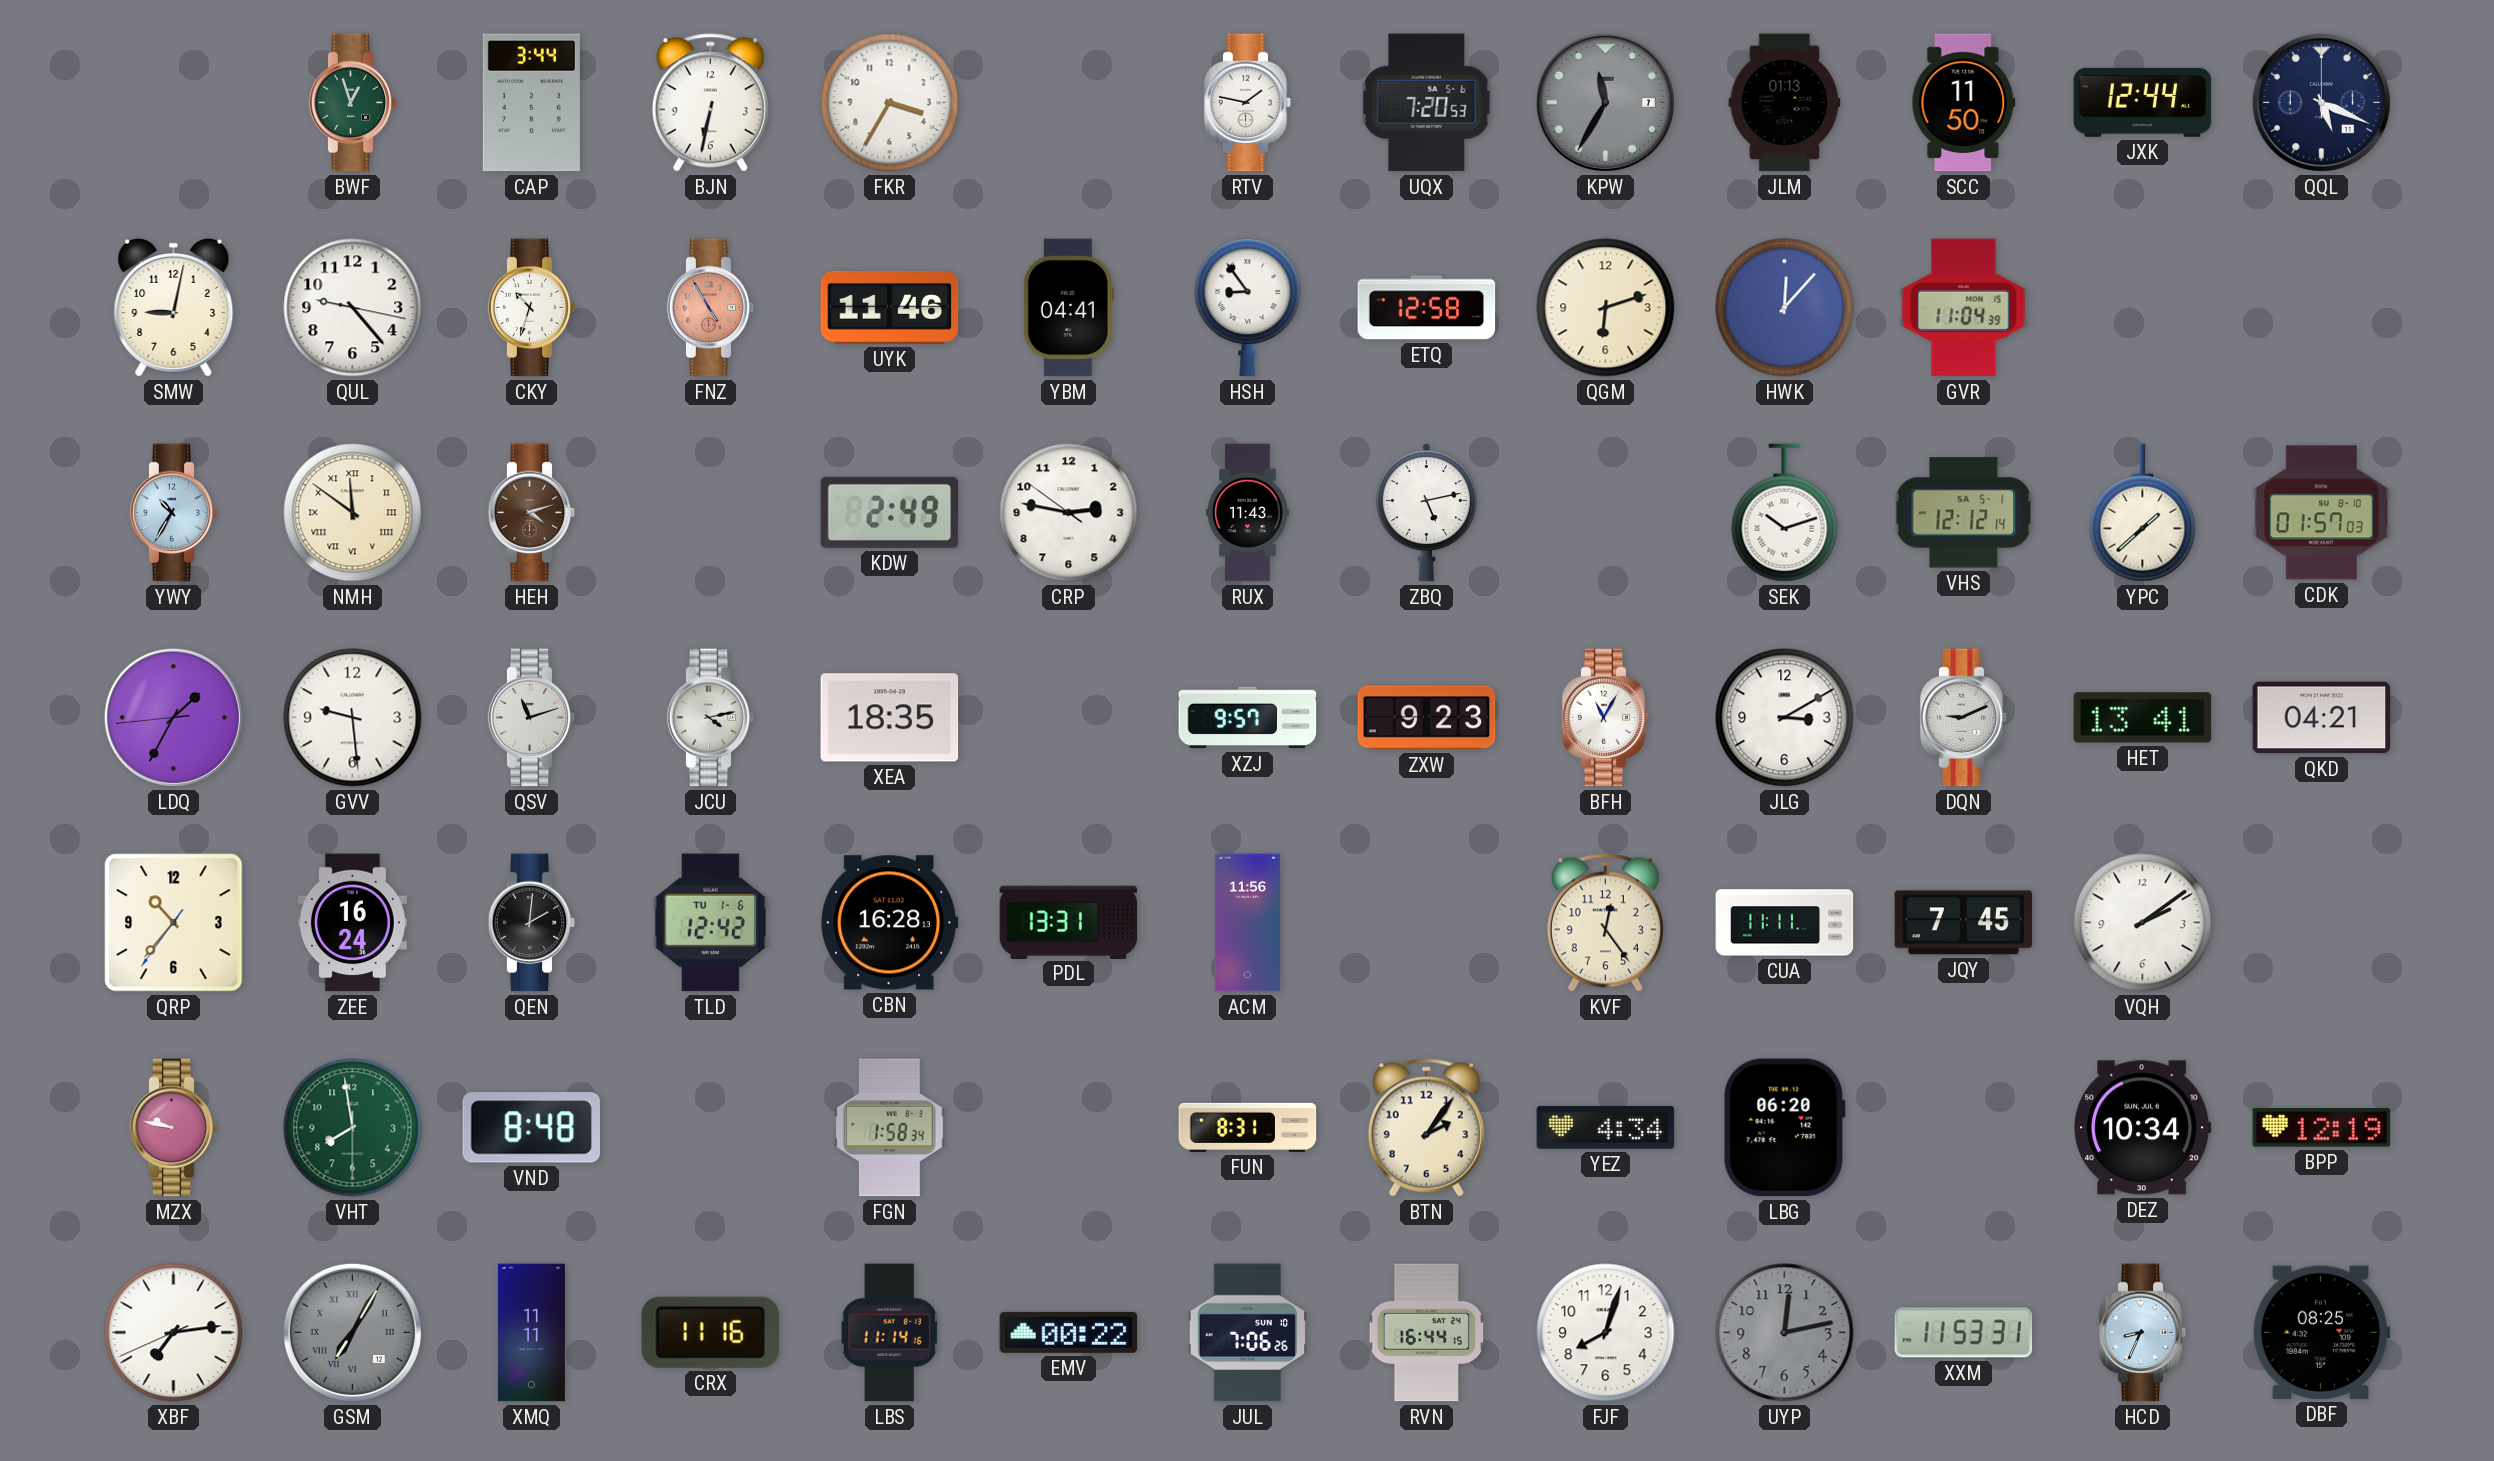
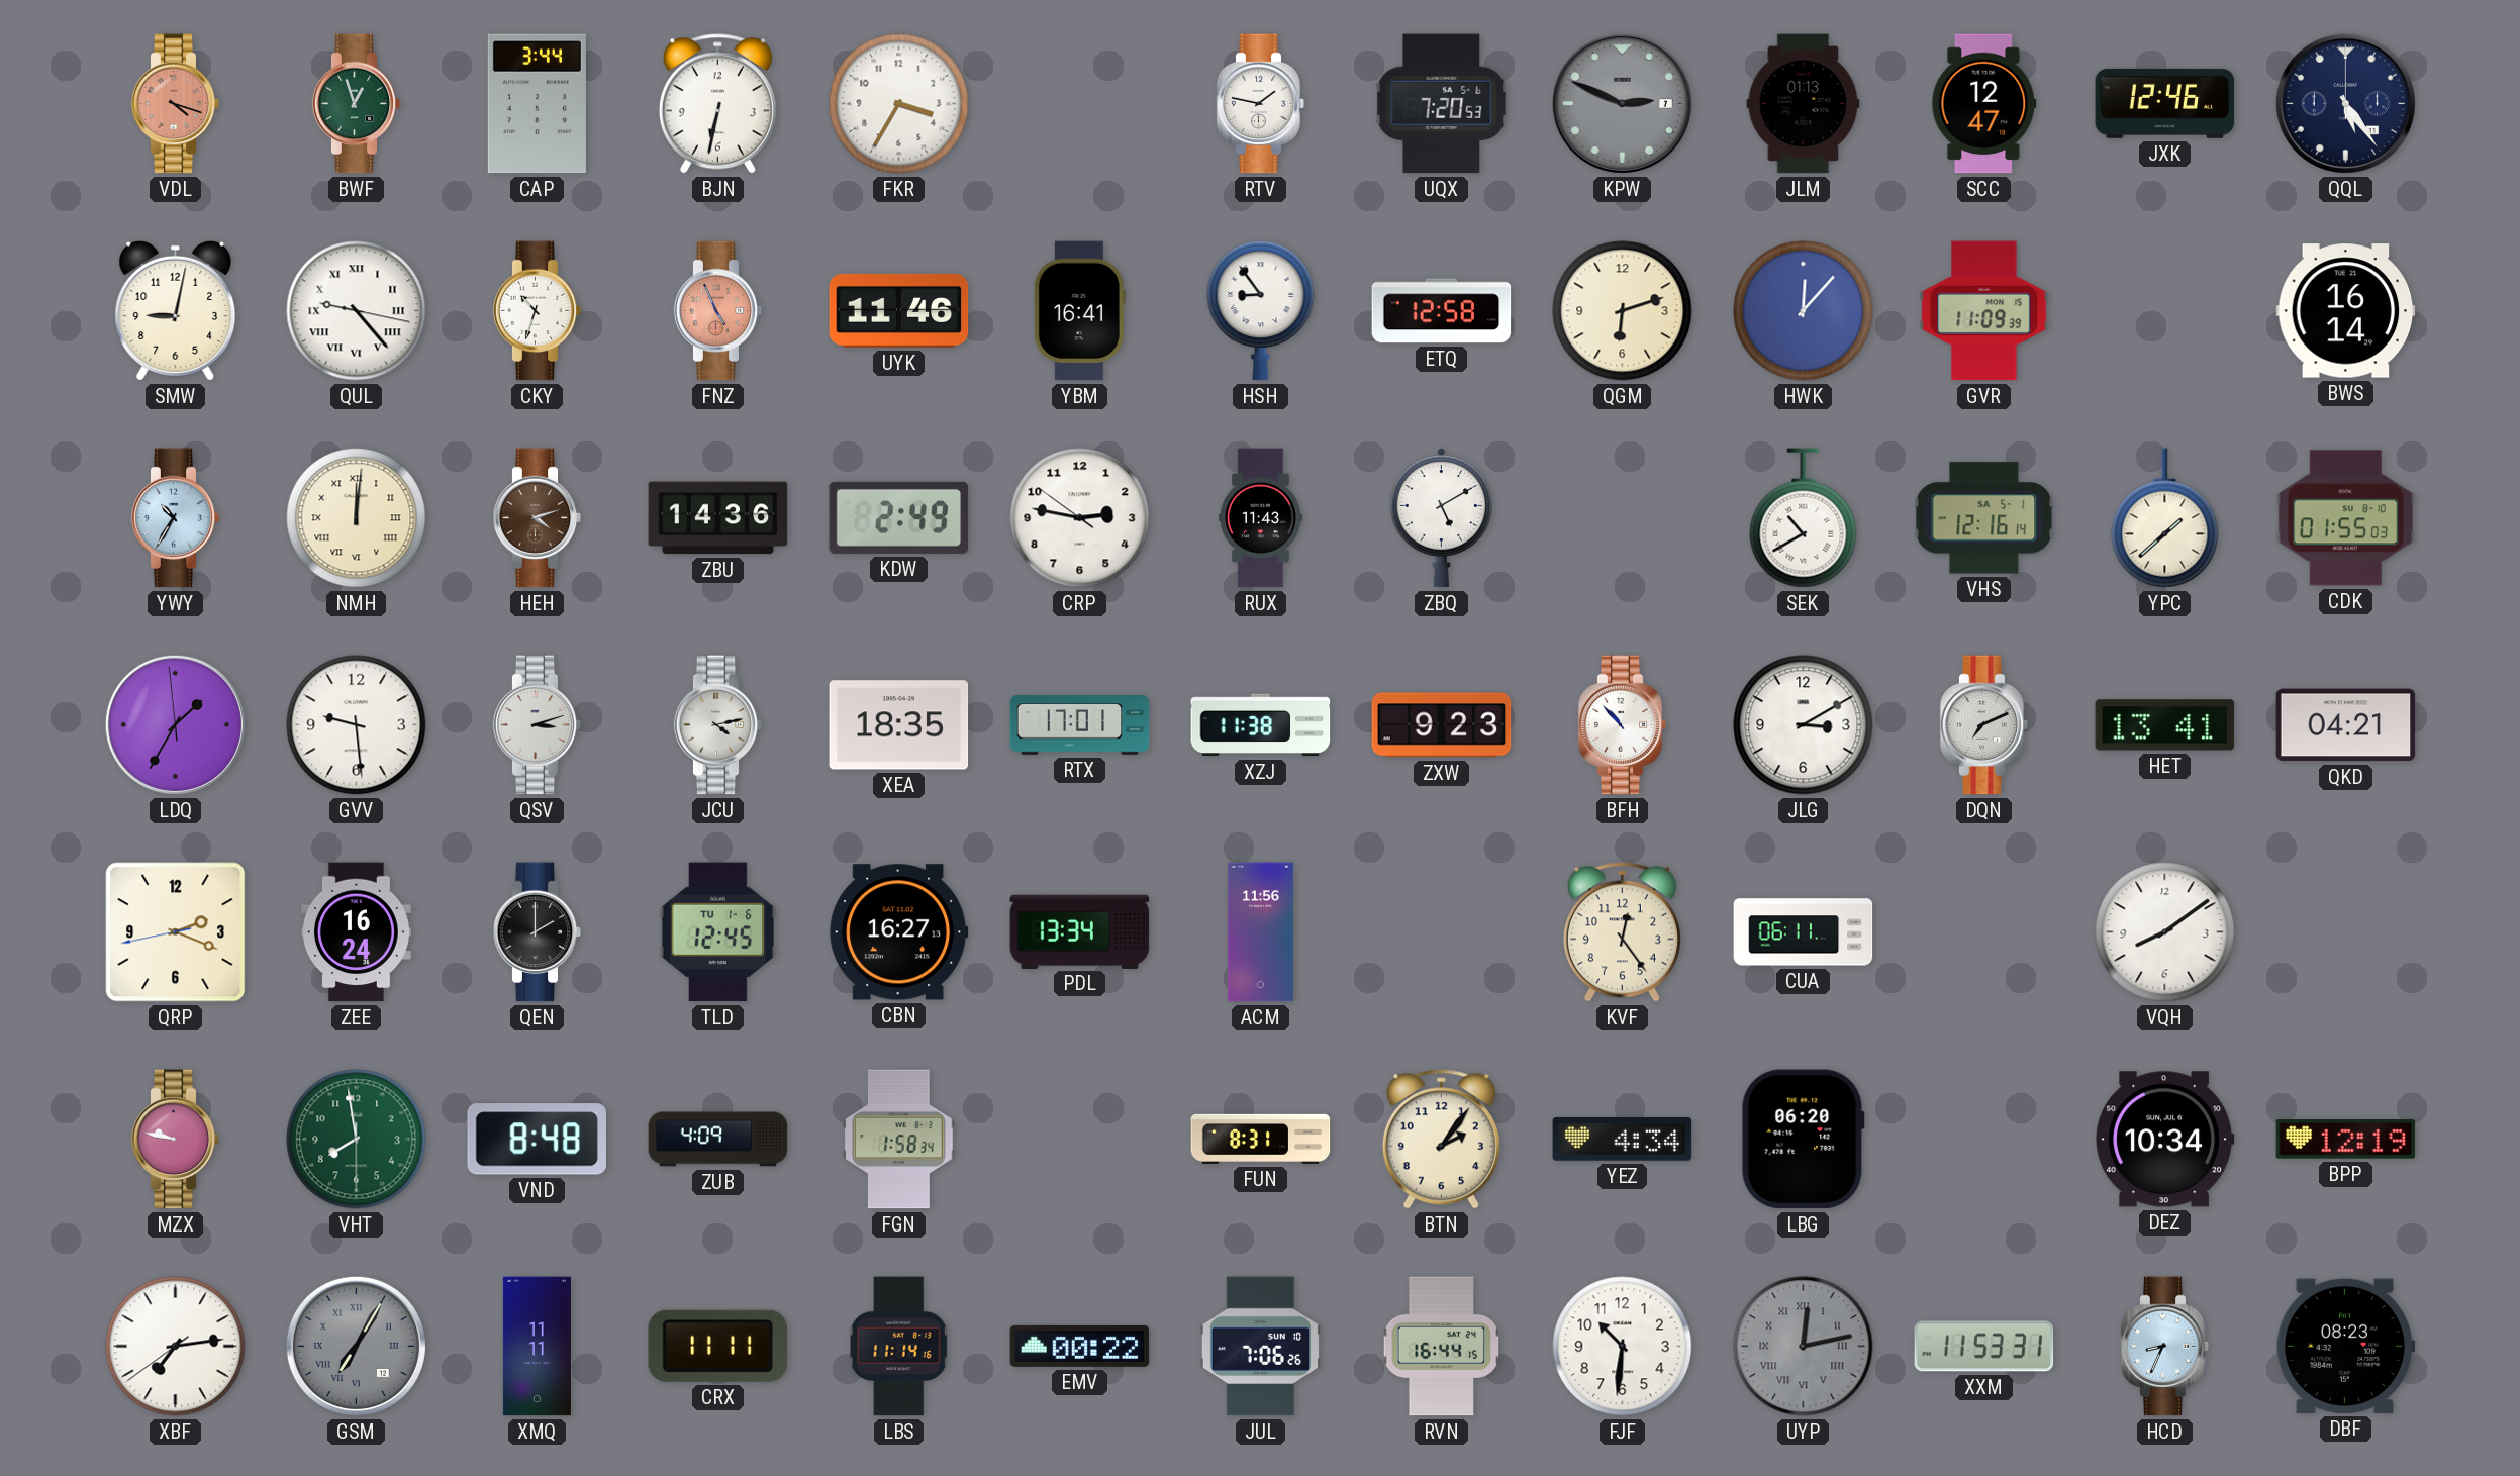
VDL: none -> 4:18
KPW: 11:35 -> 2:49
SCC: 11:50 -> 12:47
JXK: 12:44 -> 12:46
QQL: 5:19 -> 5:24
QUL numerals: Arabic -> Roman
FNZ: 4:55 -> 4:56
YBM: 04:41 -> 16:41
GVR: 11:04 -> 11:09
BWS: none -> 16:14
NMH: 11:51 -> 12:01
ZBU: none -> 14:36
ZBQ: 5:13 -> 5:10
SEK: 10:12 -> 10:40
VHS: 12:12 -> 12:16
CDK: 01:57 -> 01:55
LDQ: 1:34:44 -> 1:34:59
QSV: 11:12 -> 3:12
RTX: none -> 17:01
XZJ: 9:57 -> 11:38
BFH: 11:05 -> 10:53
DQN: 9:11 -> 7:11
QRP: 10:36 -> 2:18
QEN: 2:01 -> 2:00
TLD: 12:42 -> 12:45
CBN: 16:28 -> 16:27
PDL: 13:31 -> 13:34
CUA: 11:11 -> 06:11
JQY: 7:45 -> none
VQH: 2:09 -> 8:09
ZUB: none -> 4:09
XBF: 7:13:41 -> 7:13:39
CRX: 11:16 -> 11:11
FJF: 8:03 -> 10:31
UYP numerals: Arabic -> Roman
DBF: 08:25 -> 08:23
